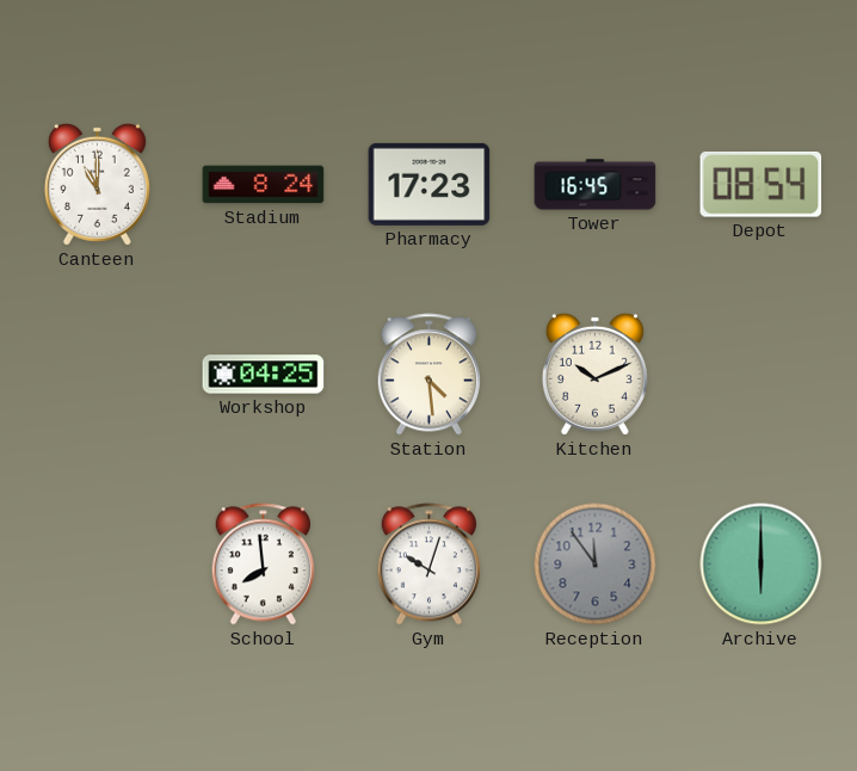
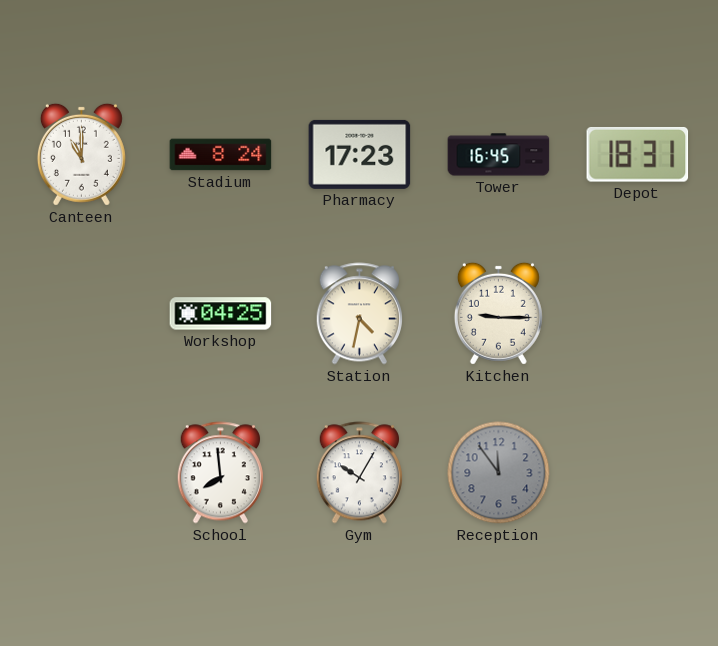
Depot: 08:54 -> 18:31
Station: 4:29 -> 4:32
Kitchen: 10:11 -> 9:15
Gym: 10:03 -> 10:05
Archive: 6:00 -> none
